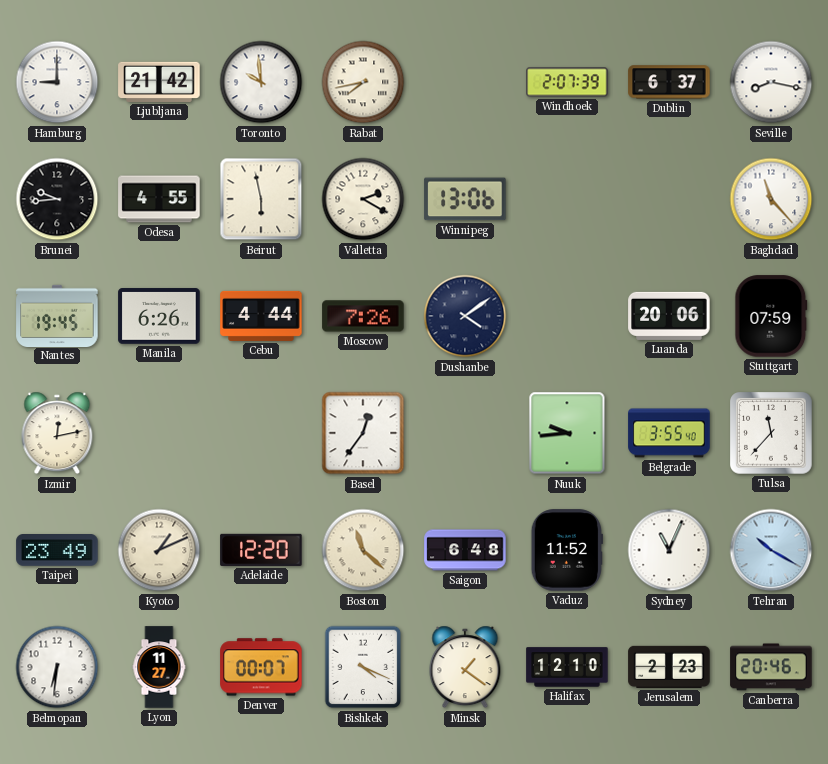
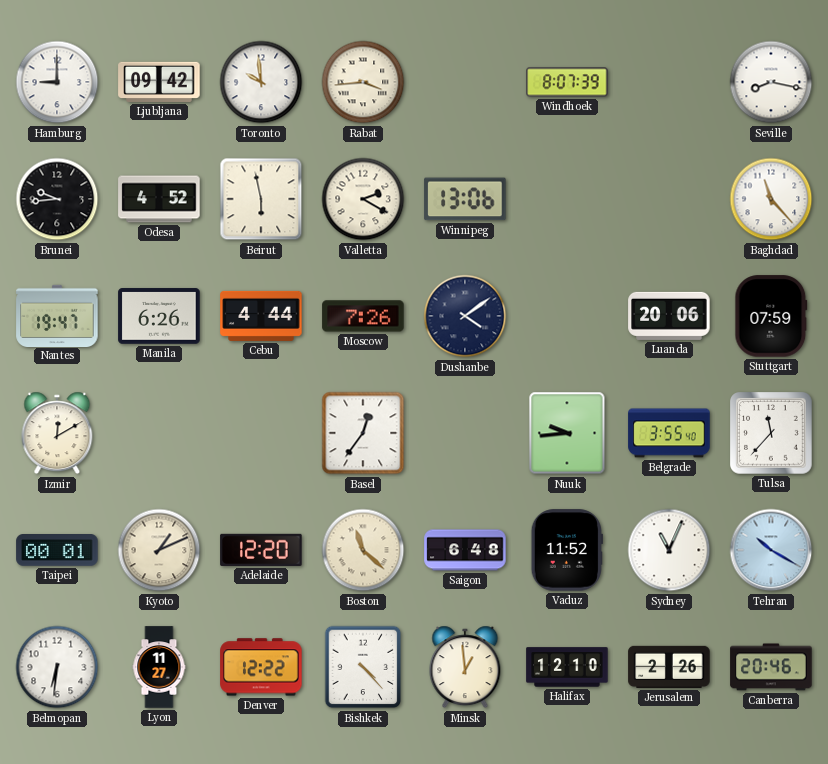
Ljubljana: 21:42 -> 09:42
Rabat: 7:43 -> 3:44
Windhoek: 2:07 -> 8:07
Dublin: 6:37 -> none
Odesa: 4:55 -> 4:52
Nantes: 19:45 -> 19:47
Izmir: 12:13 -> 12:10
Taipei: 23:49 -> 00:01
Denver: 00:07 -> 12:22
Bishkek: 4:19 -> 4:23
Minsk: 1:21 -> 12:59
Jerusalem: 2:23 -> 2:26
